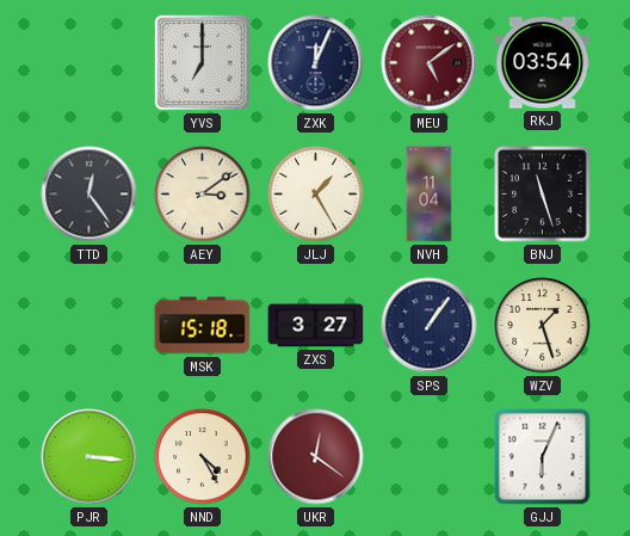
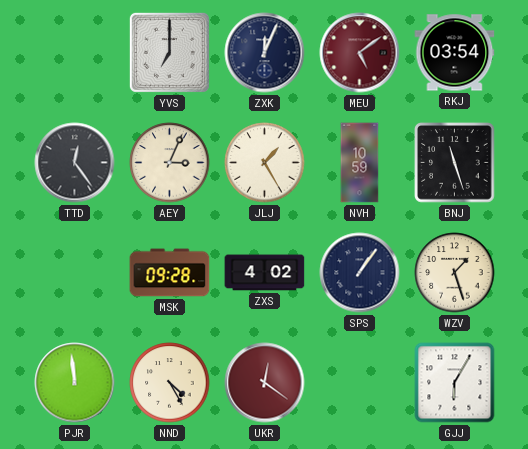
AEY: 3:09 -> 3:04
NVH: 11:04 -> 10:59
MSK: 15:18 -> 09:28
ZXS: 3:27 -> 4:02
PJR: 3:16 -> 11:59
GJJ: 6:04 -> 6:05
